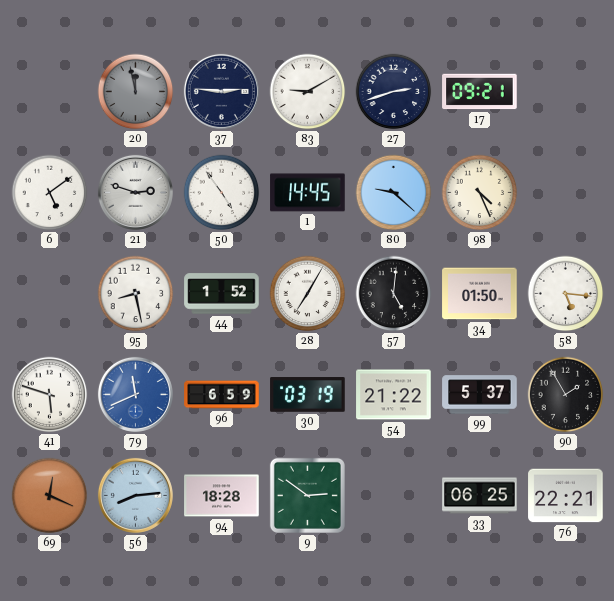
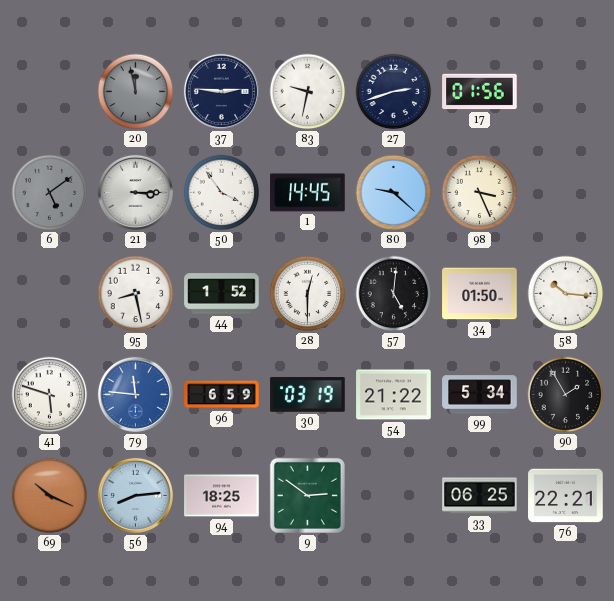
83: 9:10 -> 9:32
17: 09:21 -> 01:56
6 dial: white -> grey
21: 2:48 -> 3:15
50: 4:54 -> 3:54
98: 4:26 -> 3:26
28: 7:05 -> 12:30
58: 5:16 -> 10:16
79: 11:41 -> 11:46
99: 5:37 -> 5:34
69: 12:19 -> 10:19
94: 18:28 -> 18:25
